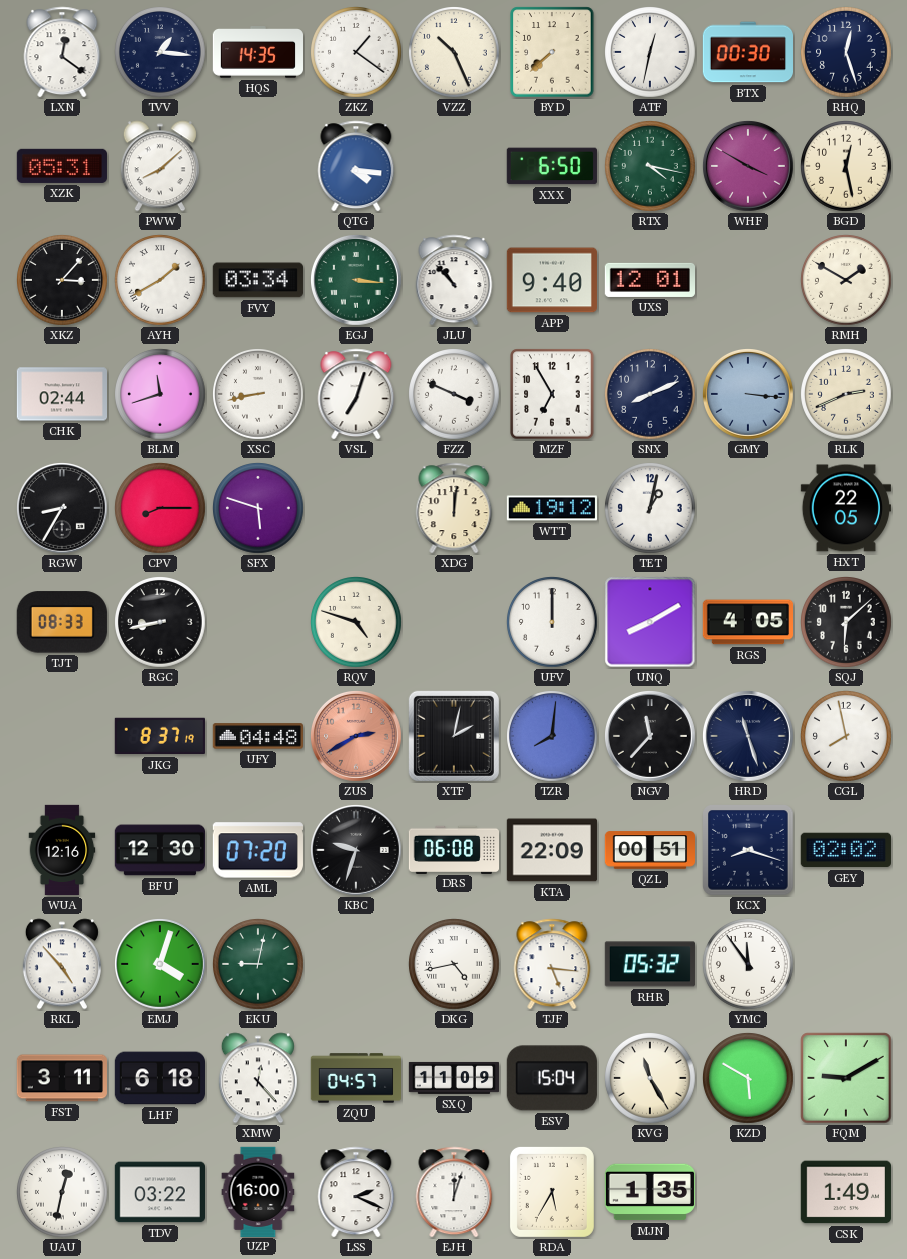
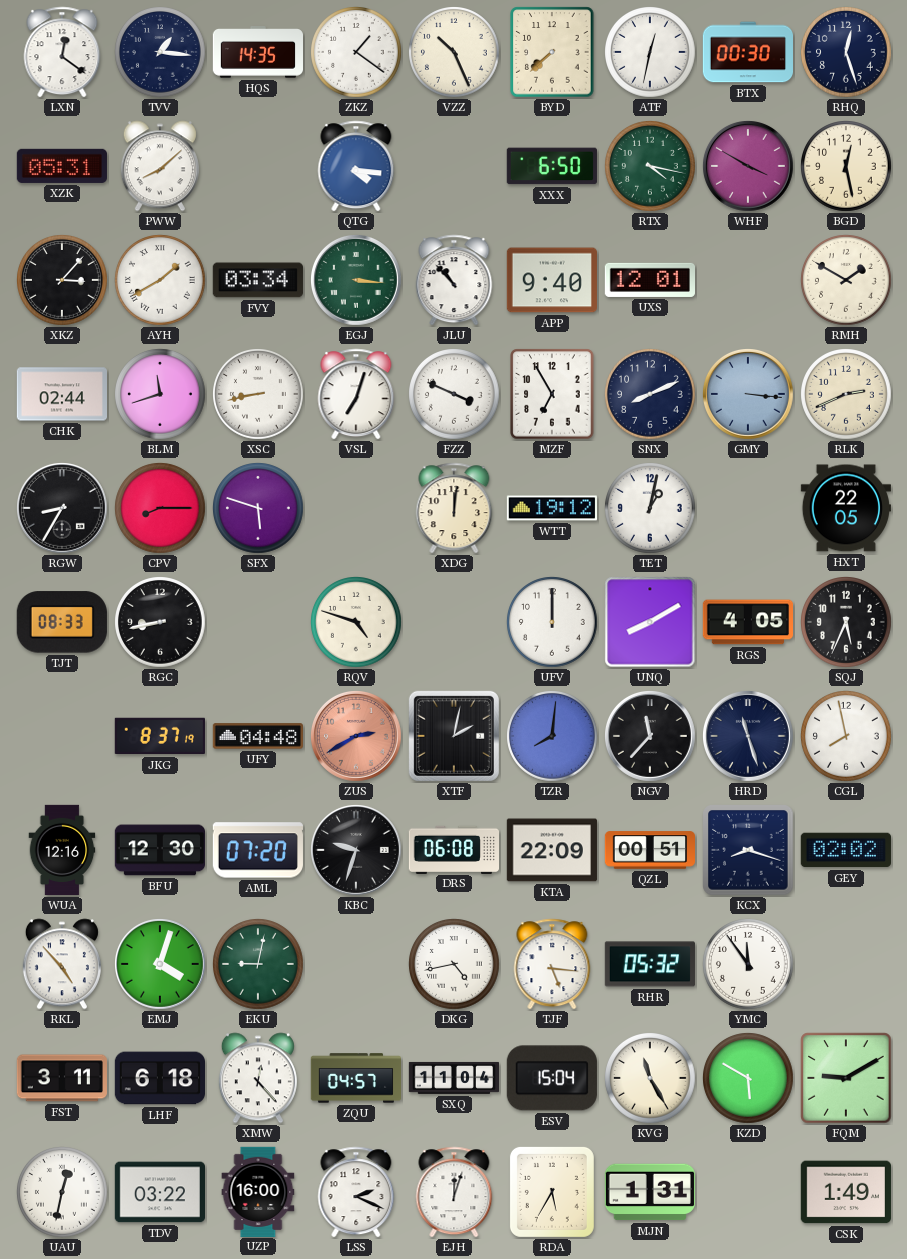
SQJ: 6:08 -> 5:34
SXQ: 11:09 -> 11:04
MJN: 1:35 -> 1:31
